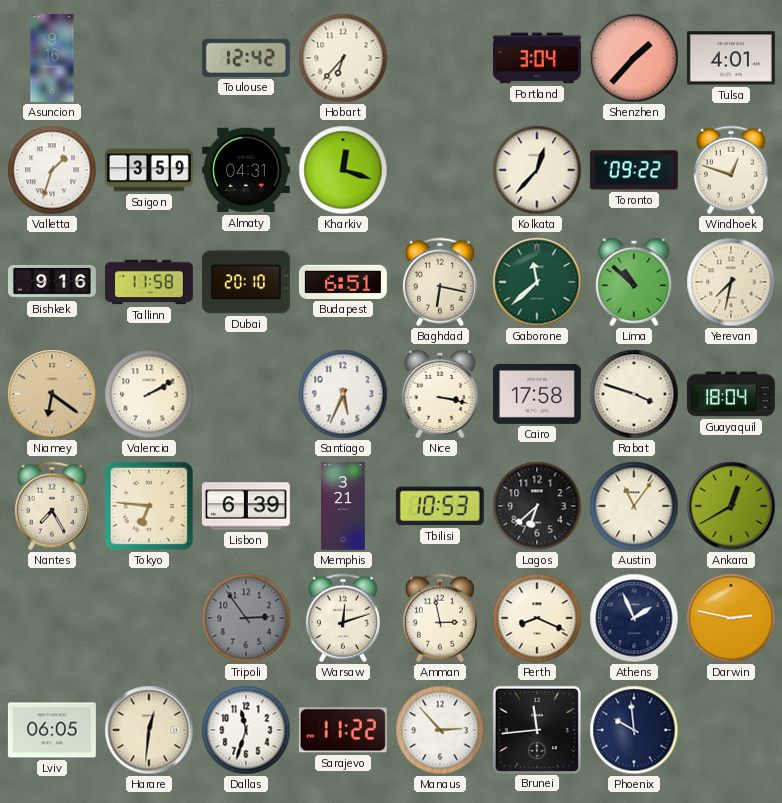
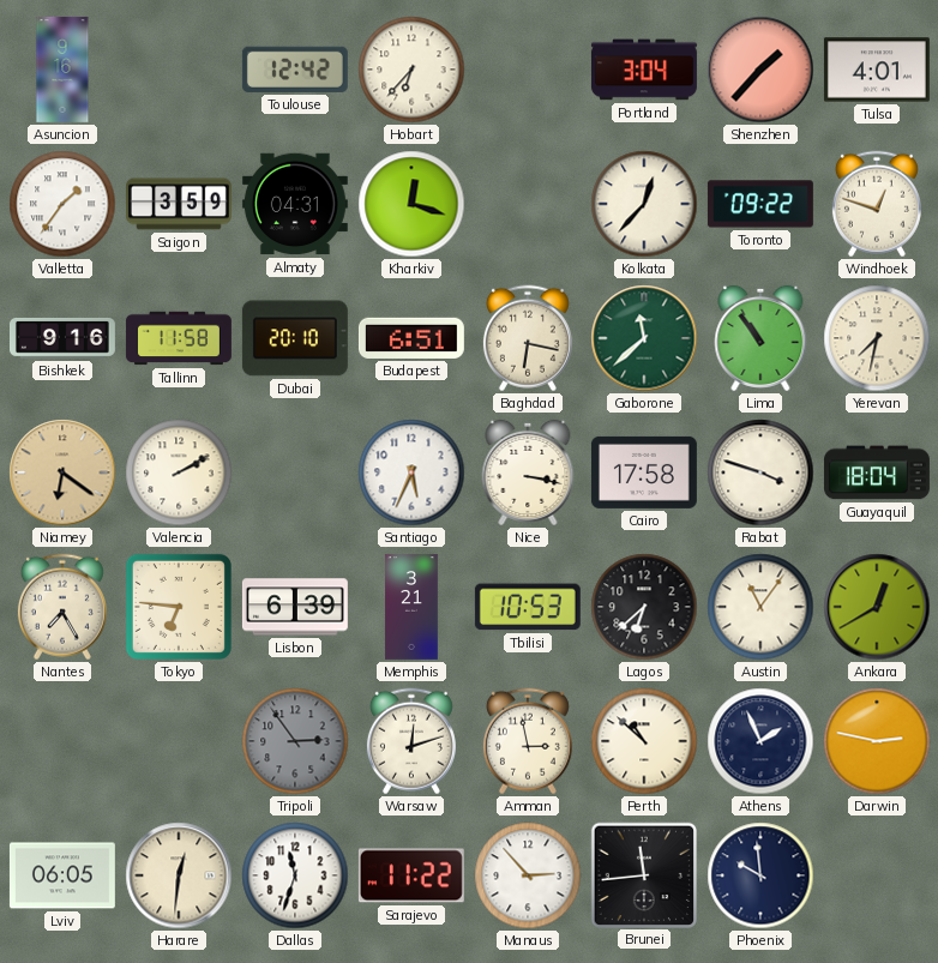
Valletta: 1:33 -> 1:36
Lima: 10:52 -> 10:54
Perth: 8:19 -> 10:52
